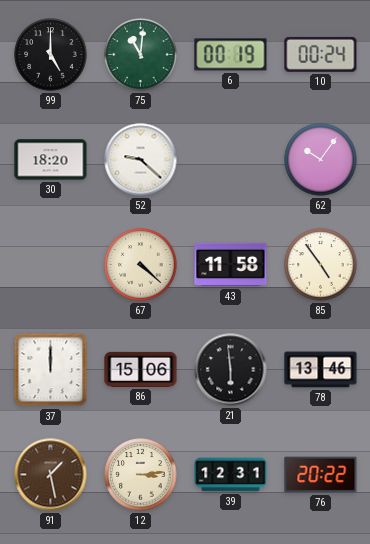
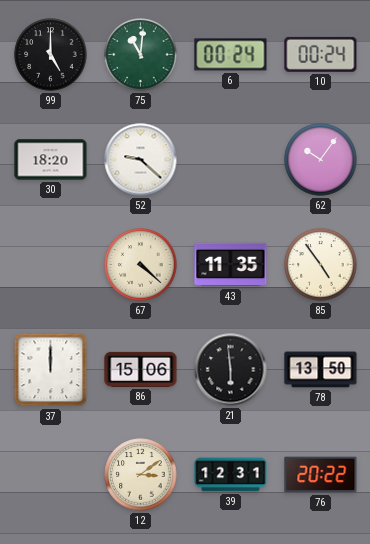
6: 00:19 -> 00:24
43: 11:58 -> 11:35
78: 13:46 -> 13:50
91: 1:28 -> none
12: 3:14 -> 3:09
